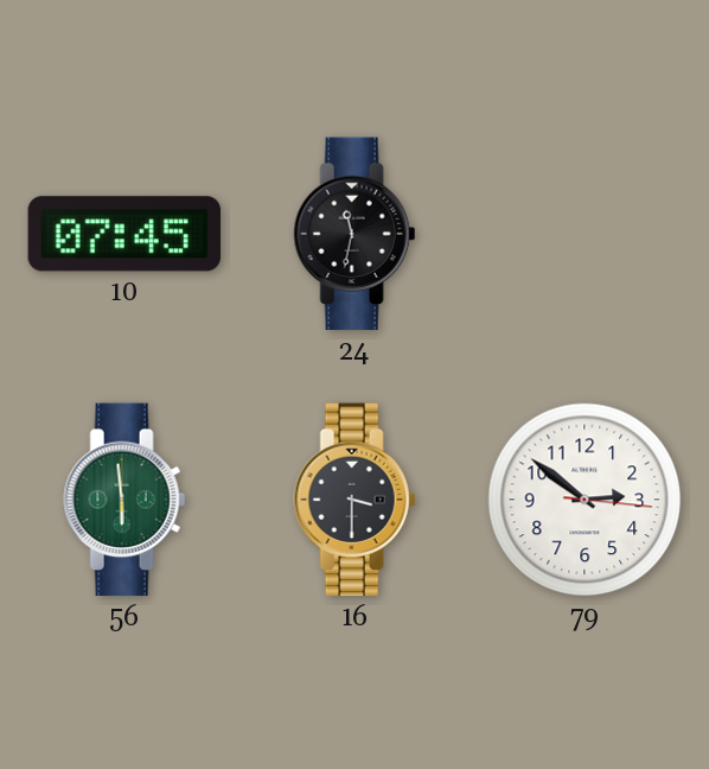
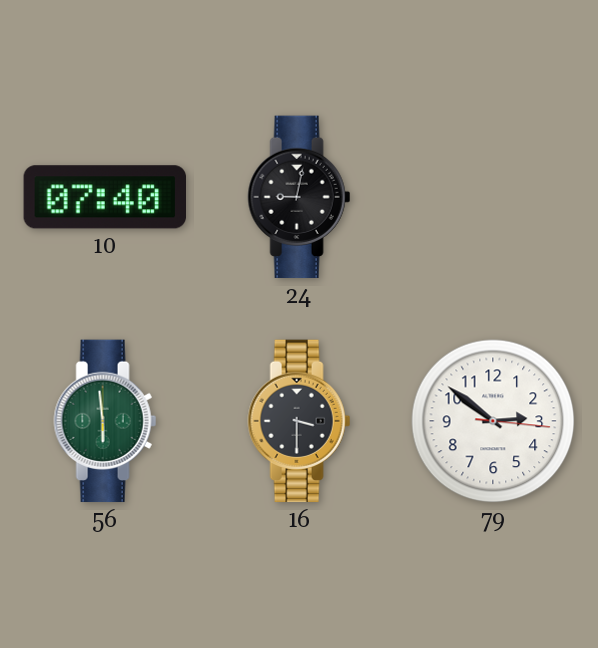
10: 07:45 -> 07:40
24: 11:32 -> 9:02
